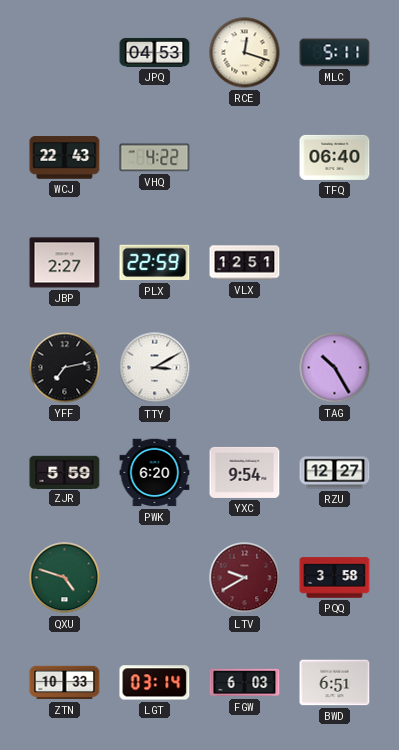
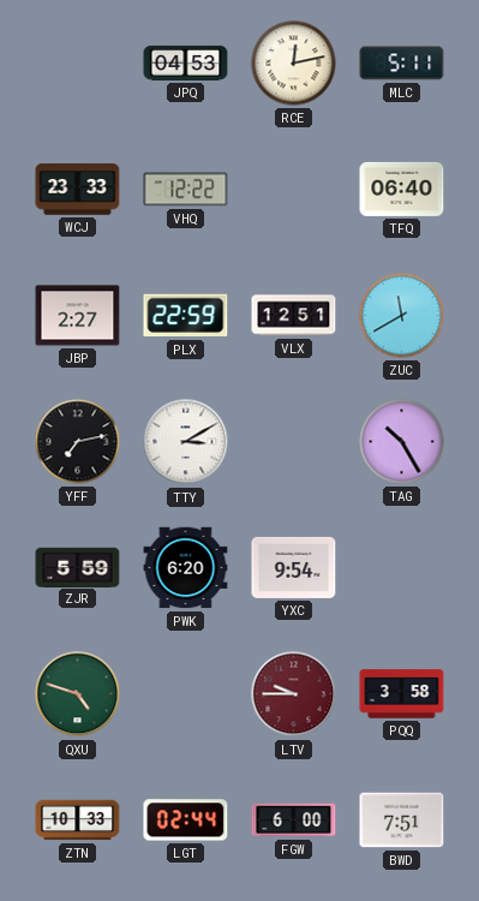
RCE: 12:18 -> 12:13
WCJ: 22:43 -> 23:33
VHQ: 4:22 -> 12:22
ZUC: none -> 11:40
RZU: 12:27 -> none
LTV: 9:40 -> 9:45
LGT: 03:14 -> 02:44
FGW: 6:03 -> 6:00
BWD: 6:51 -> 7:51
